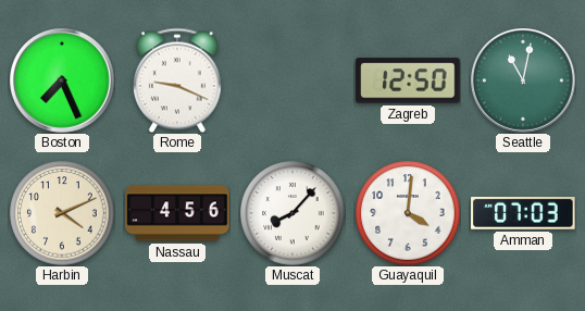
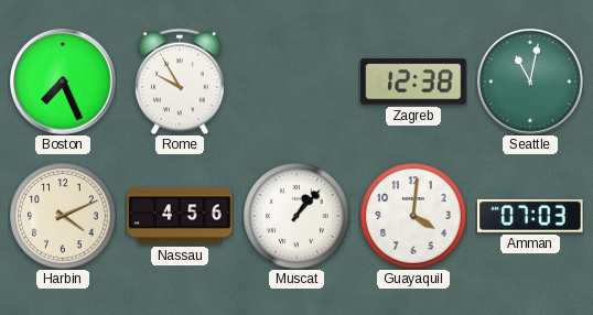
Rome: 9:19 -> 9:55
Zagreb: 12:50 -> 12:38
Muscat: 8:07 -> 1:07
